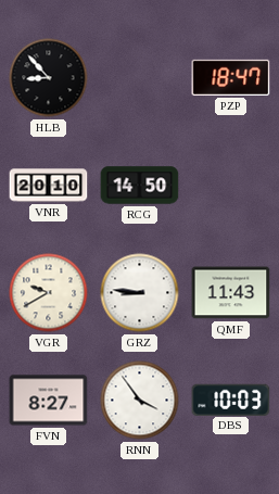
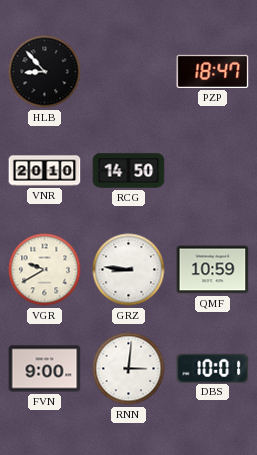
QMF: 11:43 -> 10:59
FVN: 8:27 -> 9:00
RNN: 3:54 -> 3:01
DBS: 10:03 -> 10:01
